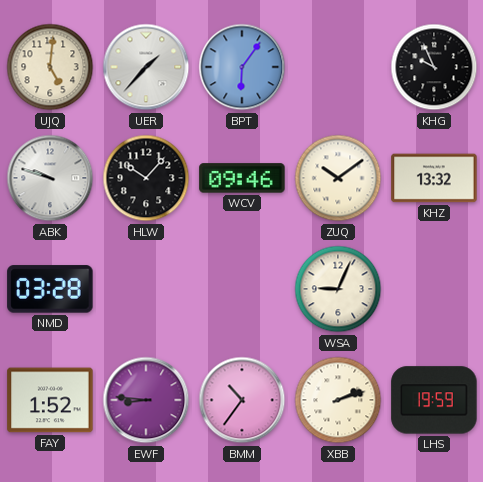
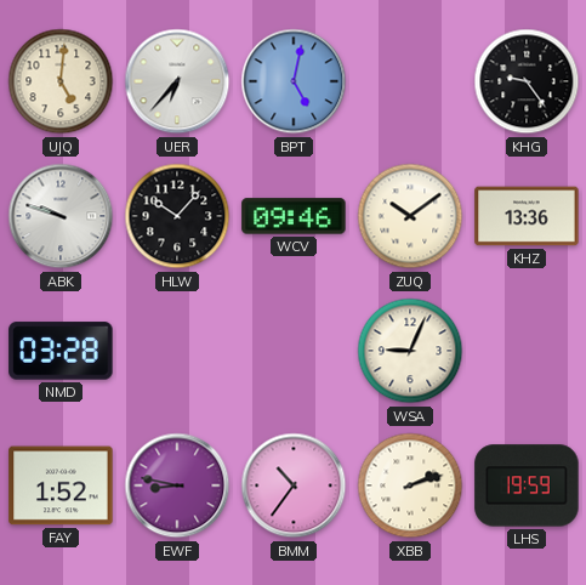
UER: 1:37 -> 6:37
BPT: 6:06 -> 5:02
KHG: 9:56 -> 9:24
KHZ: 13:32 -> 13:36
EWF: 8:46 -> 8:47
